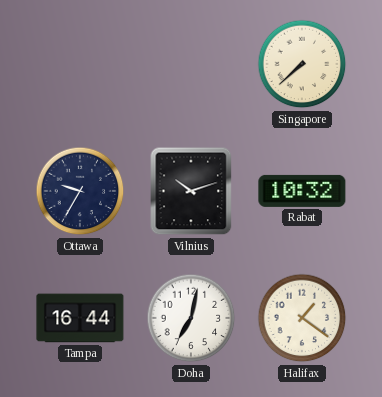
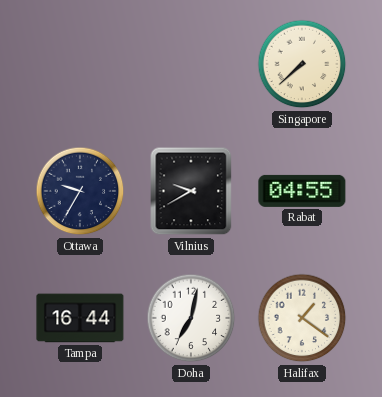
Vilnius: 10:12 -> 9:40
Rabat: 10:32 -> 04:55
